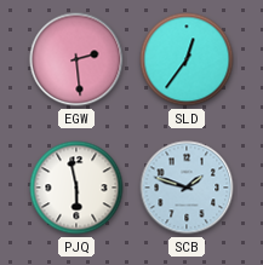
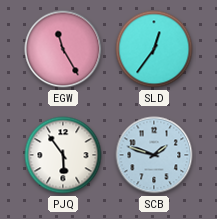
EGW: 2:29 -> 11:25
PJQ: 5:58 -> 5:54
